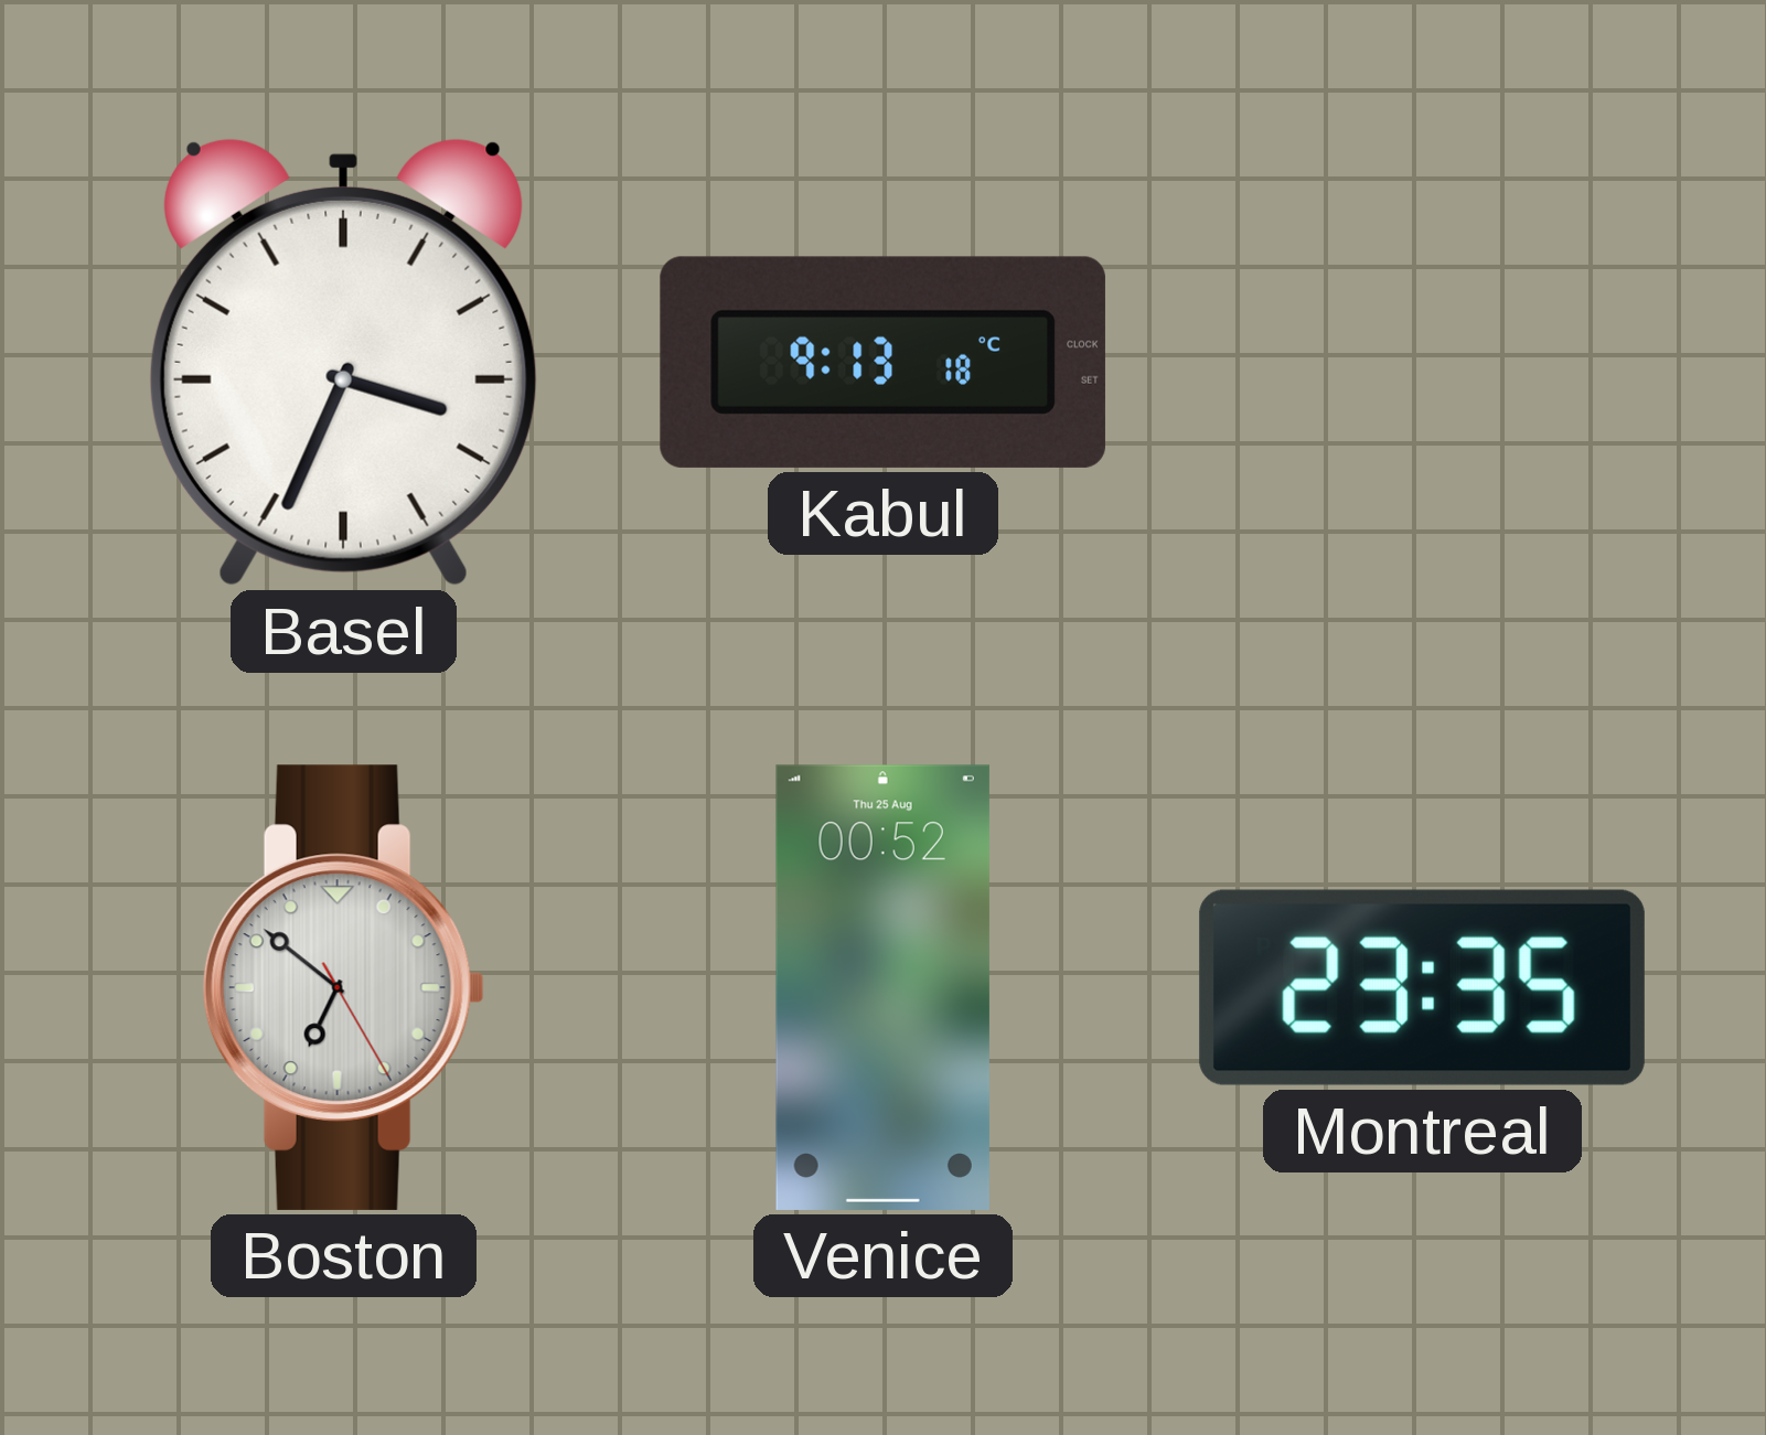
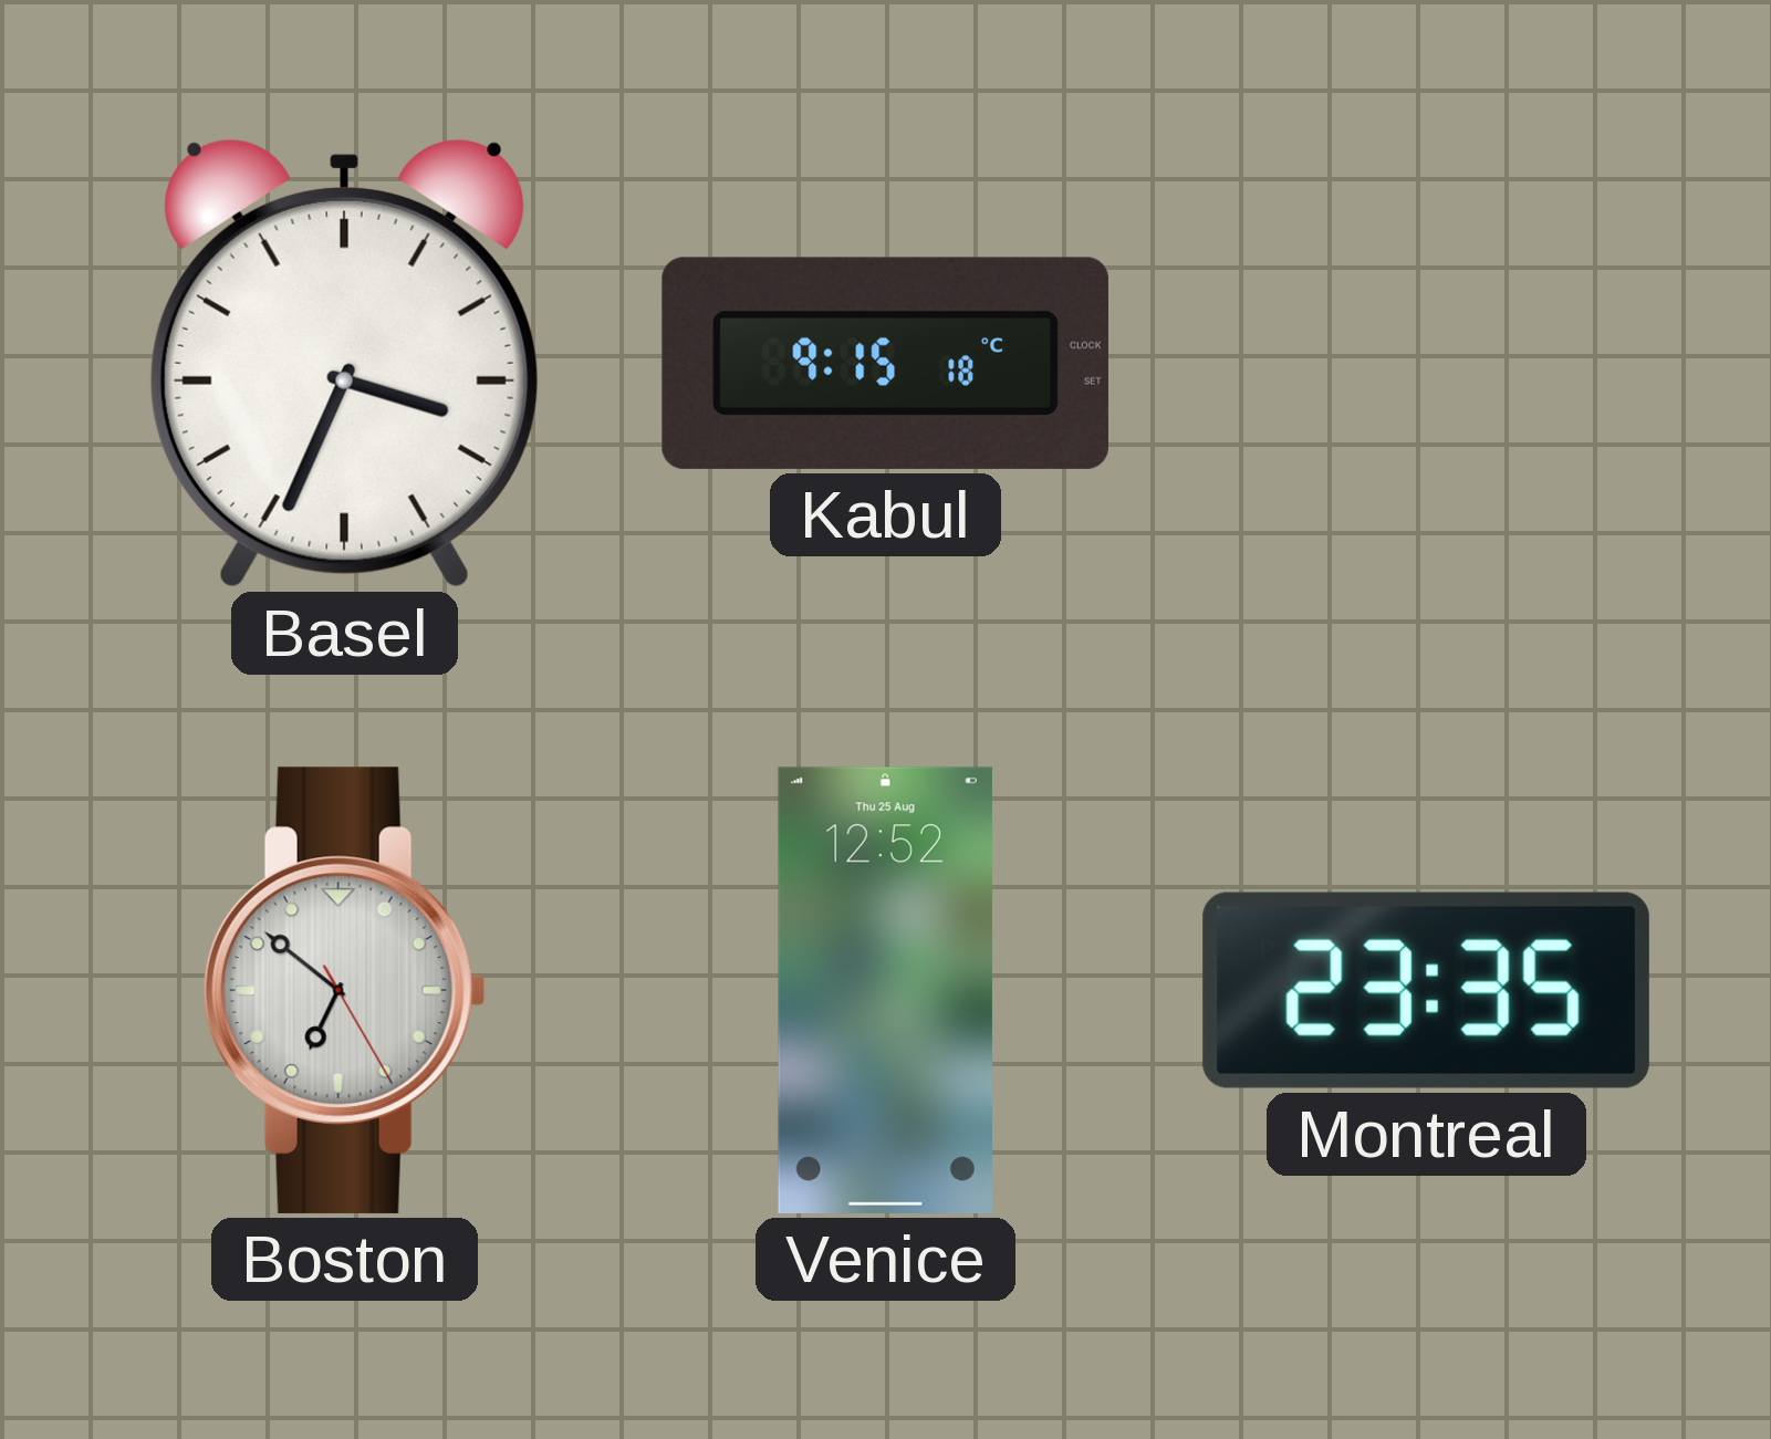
Kabul: 9:13 -> 9:15
Venice: 00:52 -> 12:52
